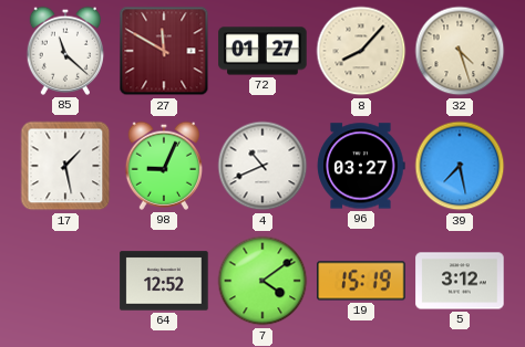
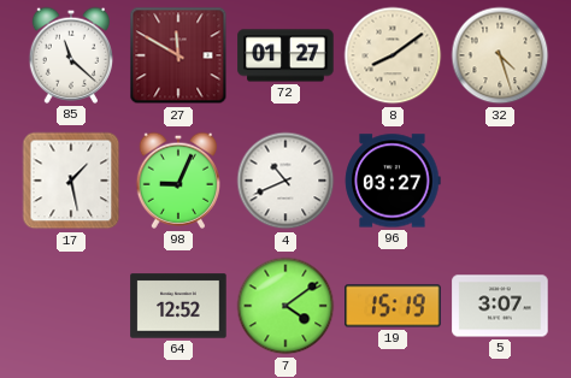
8: 8:07 -> 8:09
39: 7:28 -> none
5: 3:12 -> 3:07
